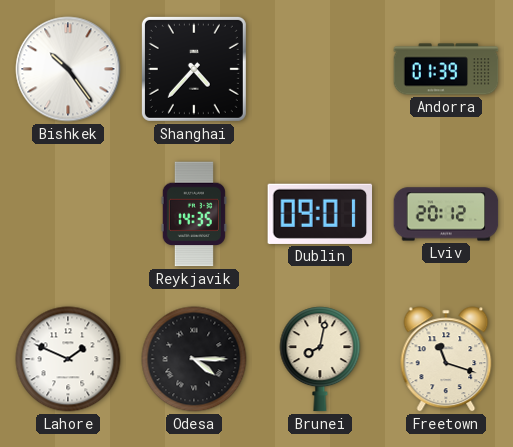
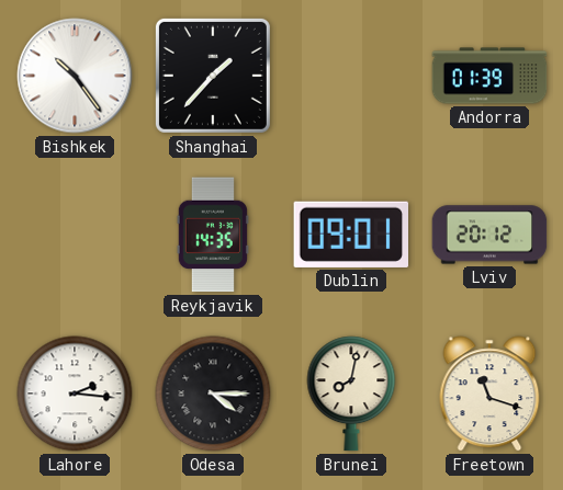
Shanghai: 4:37 -> 1:37
Lahore: 1:49 -> 2:16
